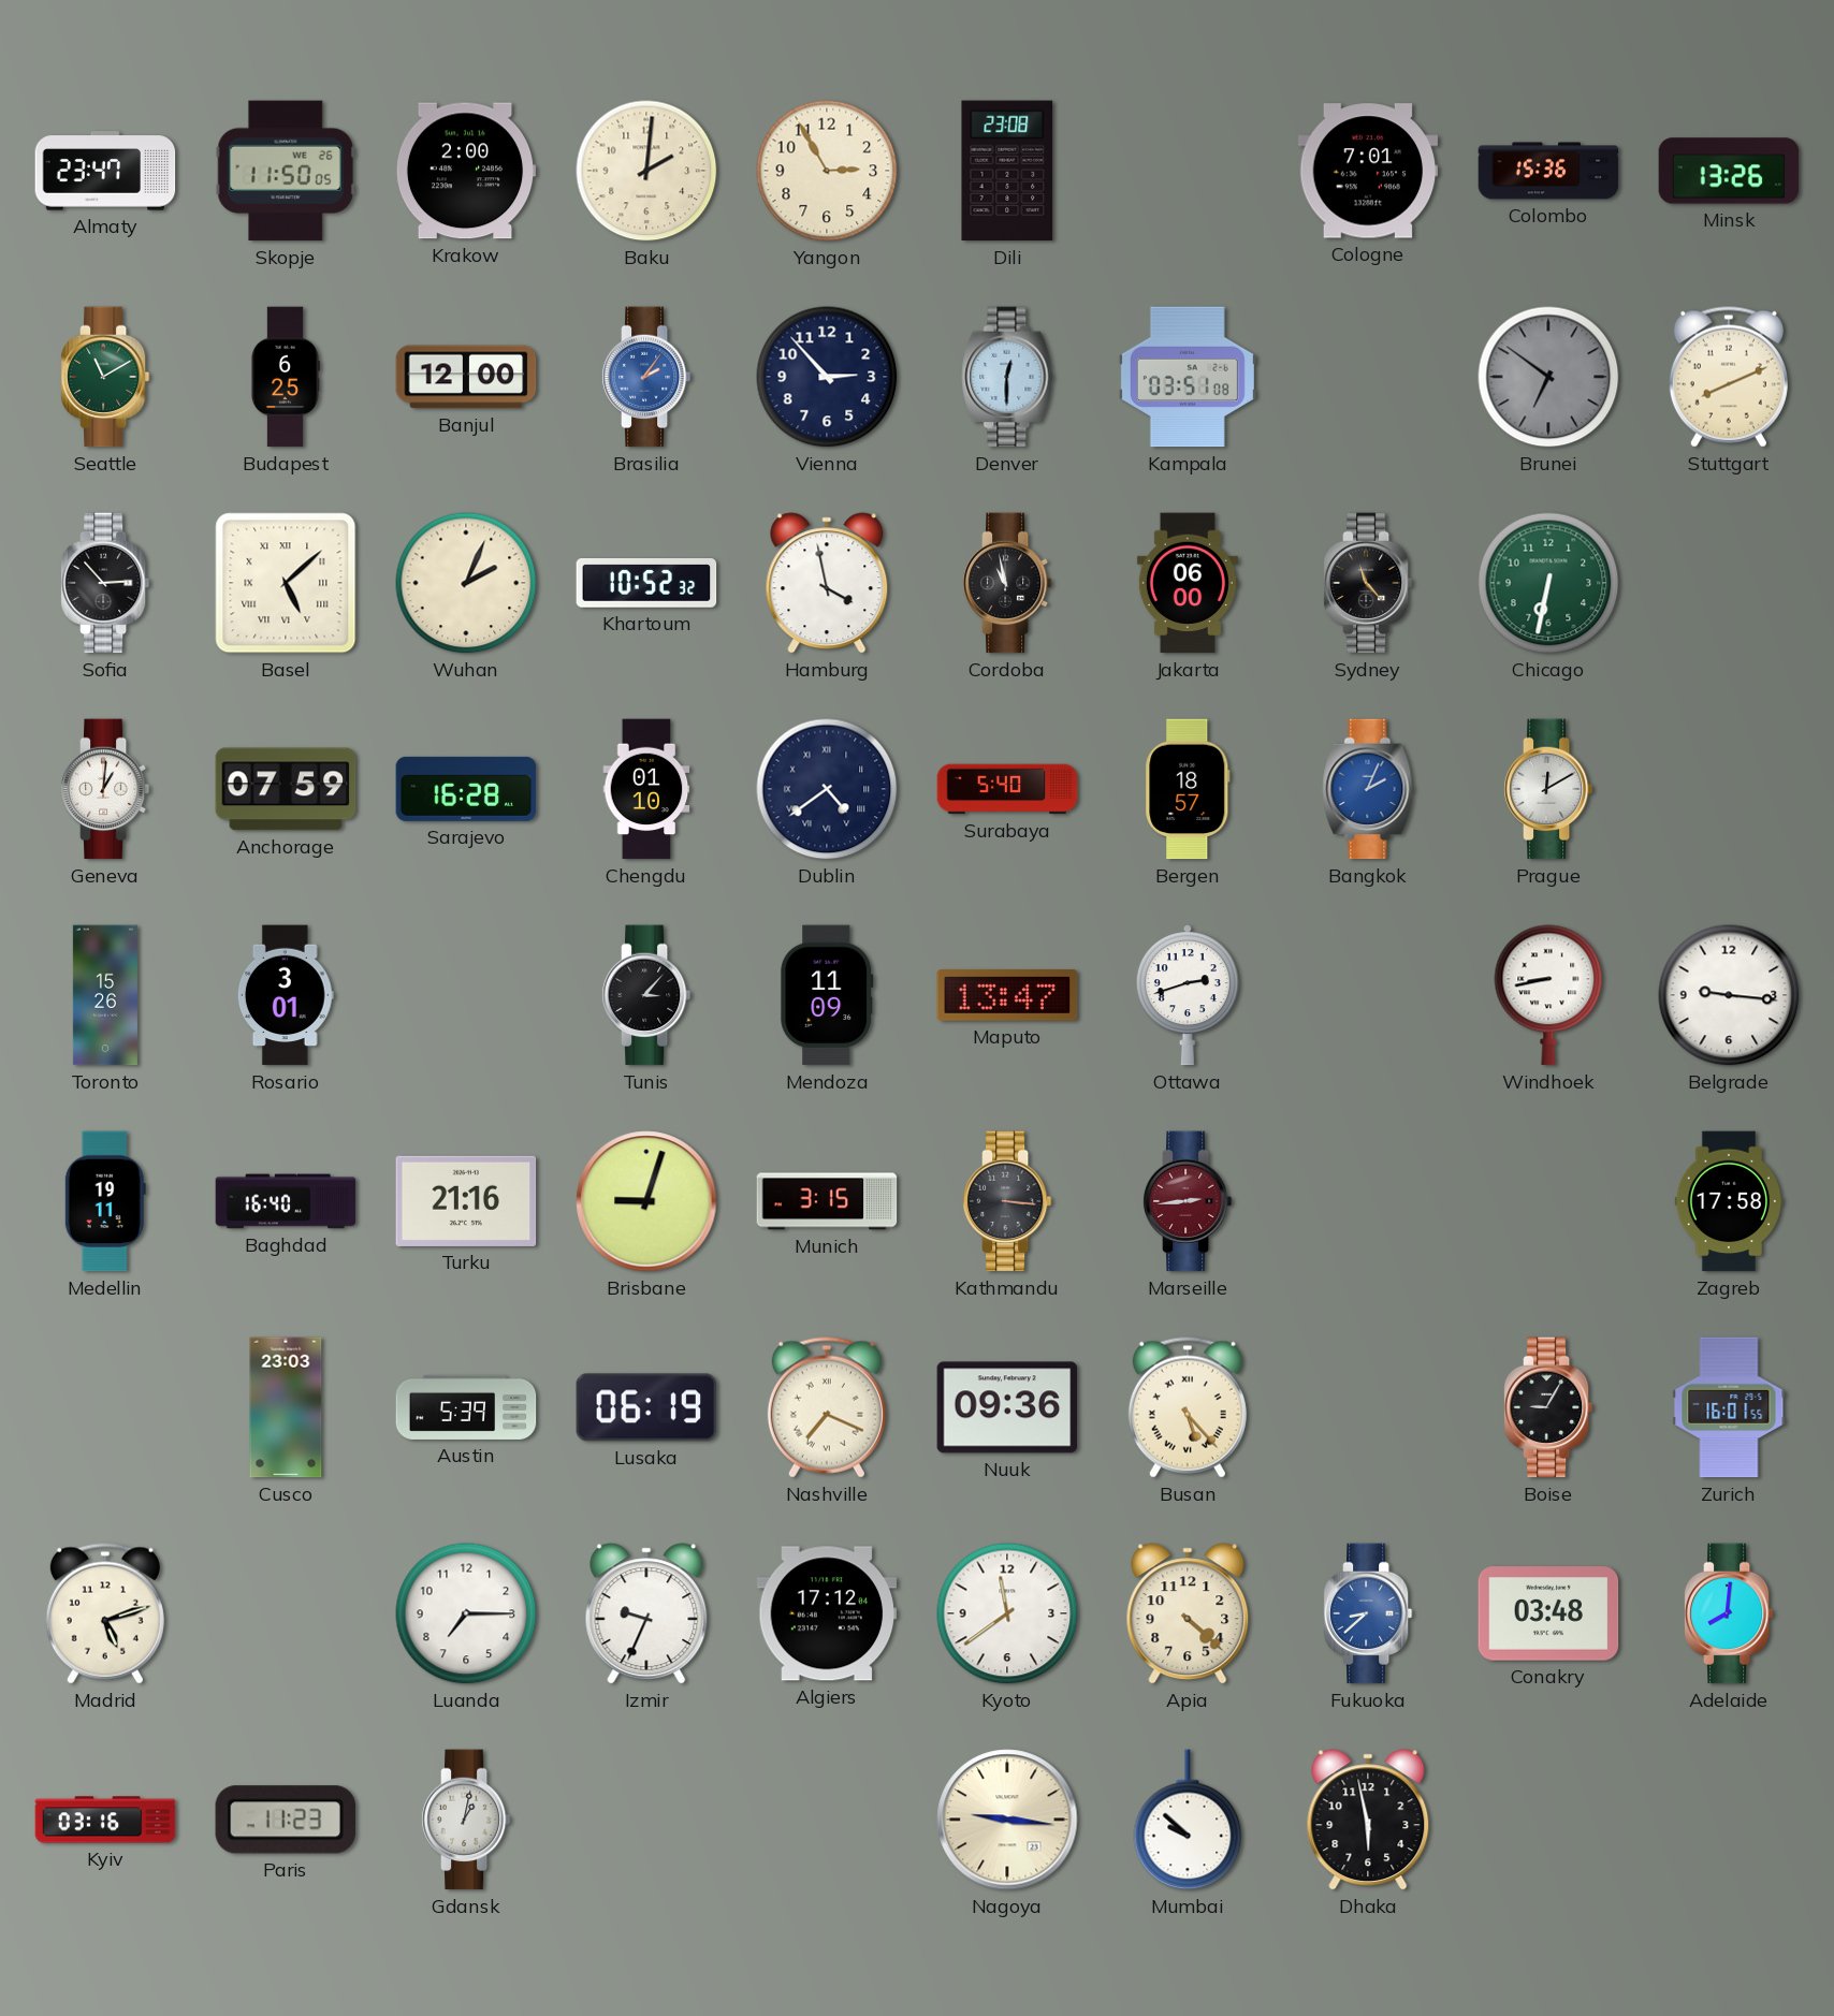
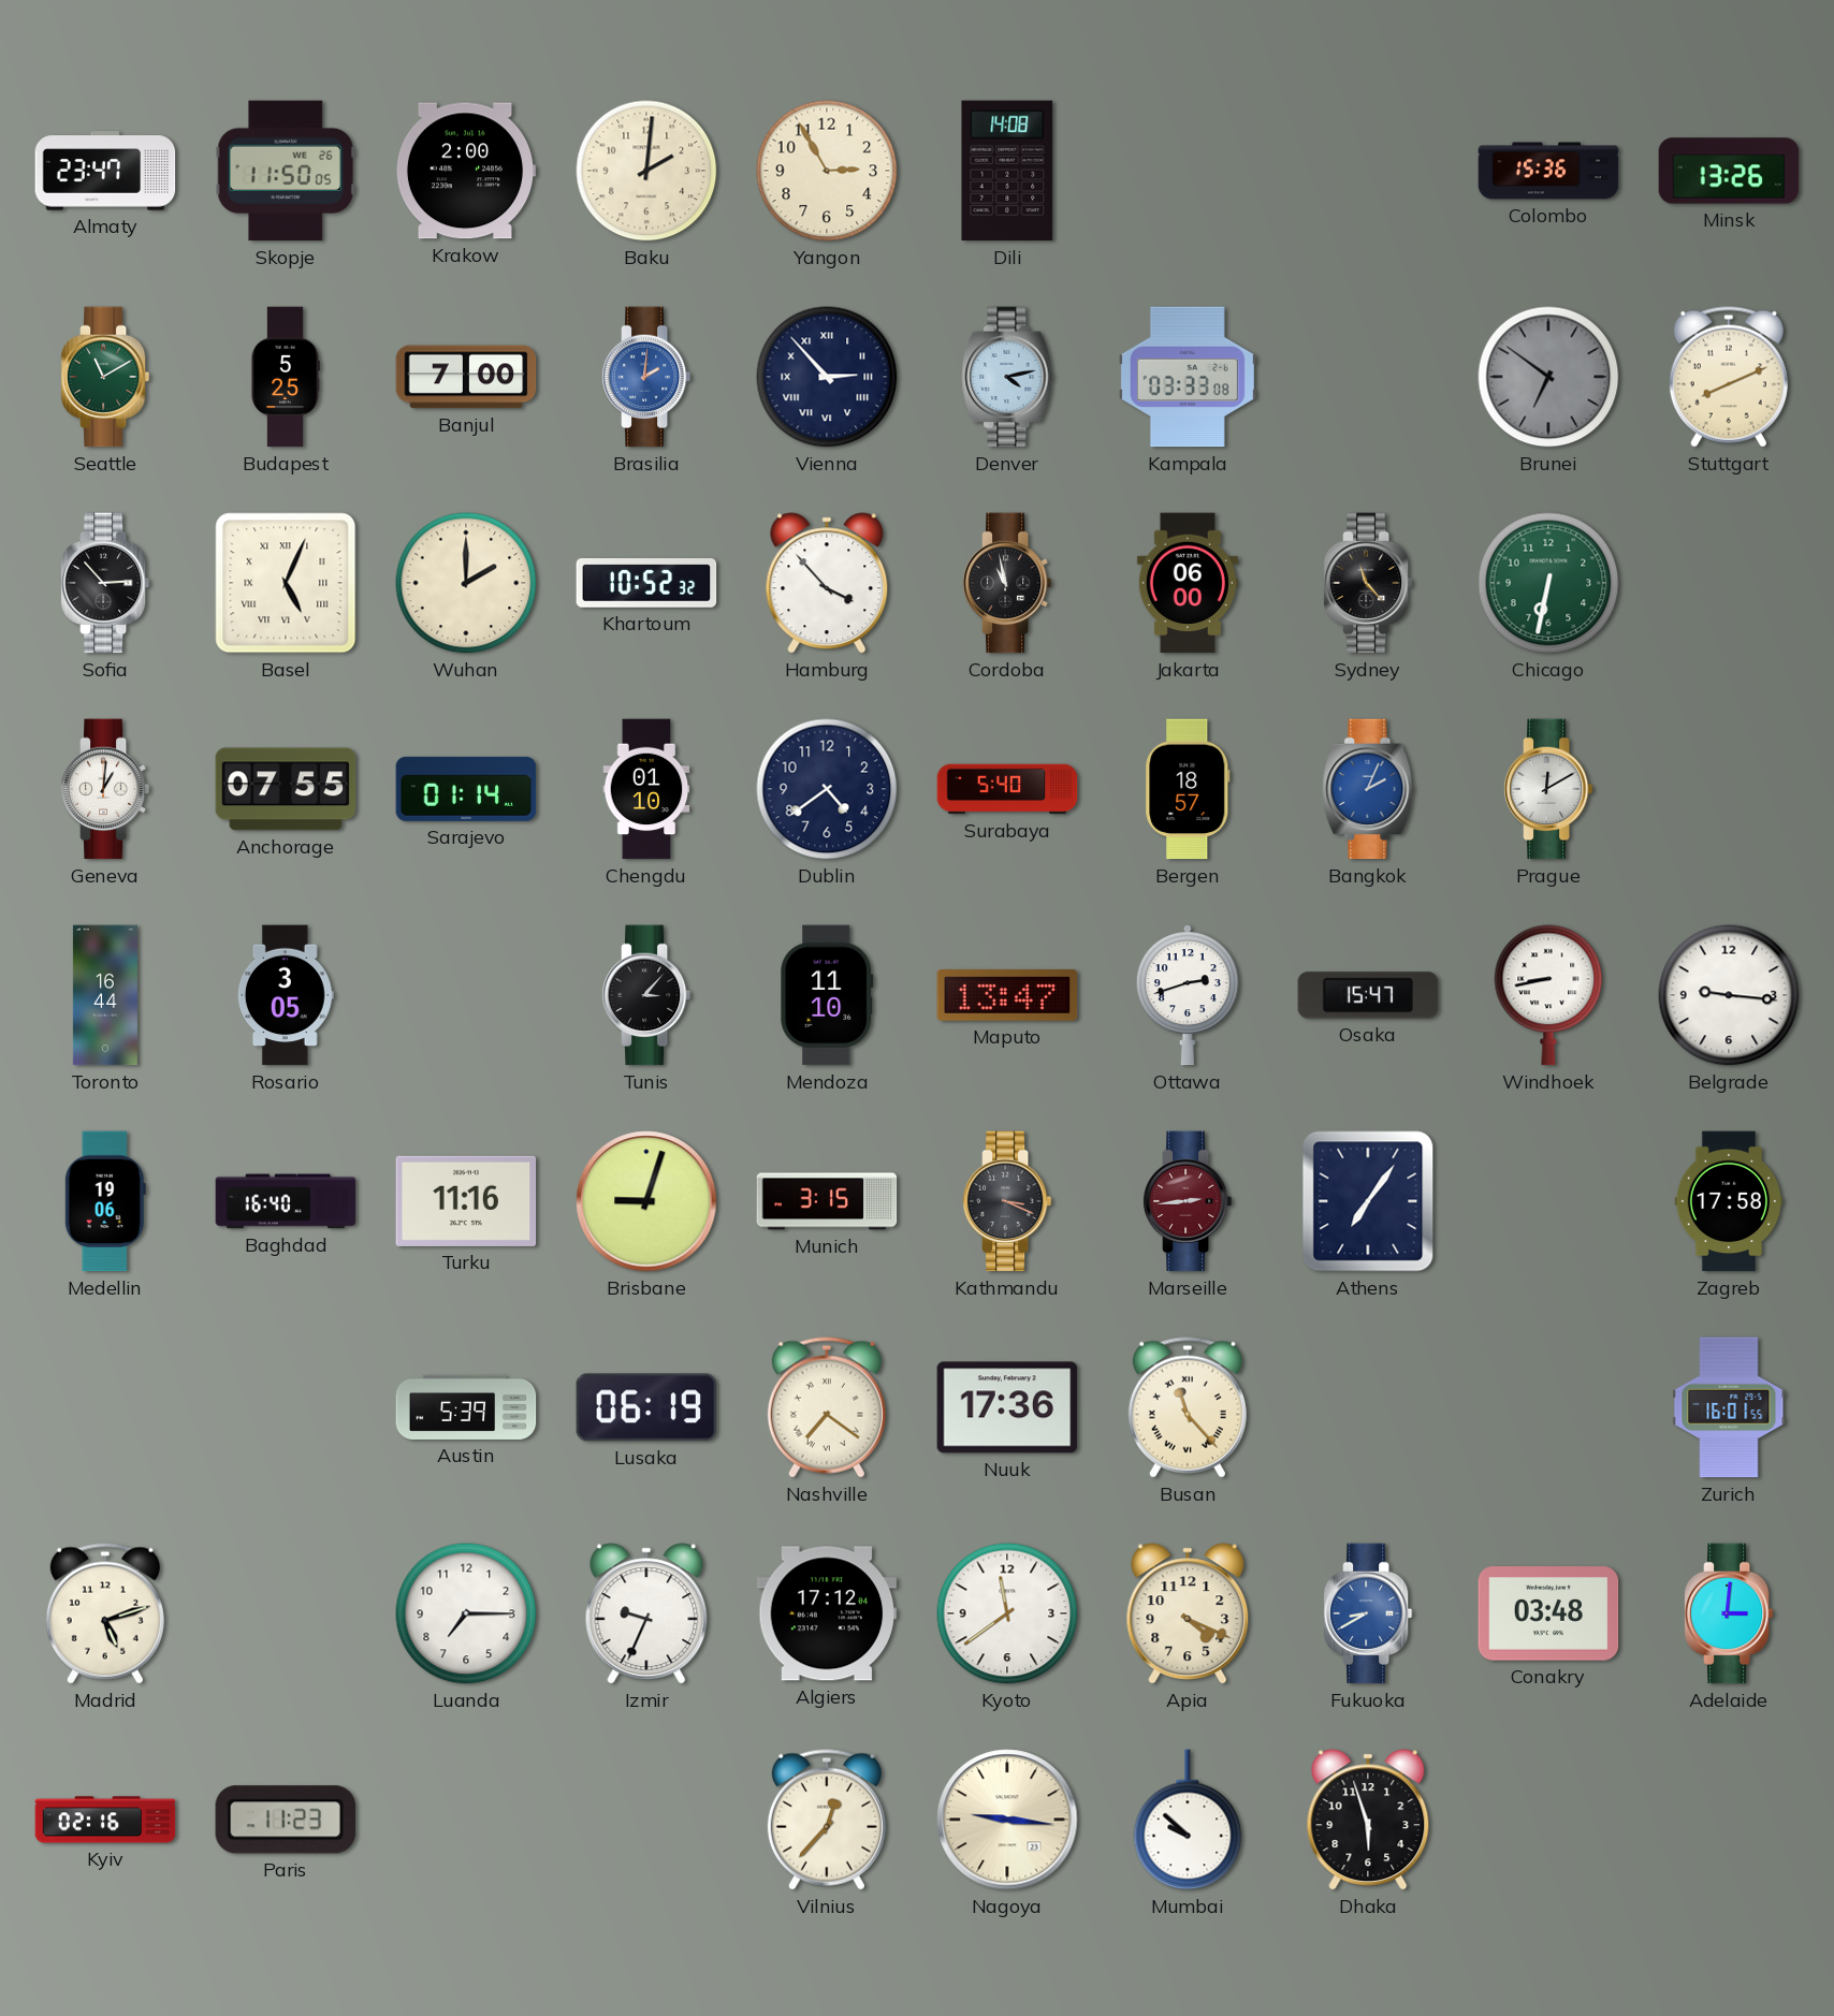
Dili: 23:08 -> 14:08
Cologne: 7:01 -> none
Budapest: 6:25 -> 5:25
Banjul: 12:00 -> 7:00
Brasilia: 2:06 -> 2:01
Vienna numerals: Arabic -> Roman
Denver: 12:30 -> 4:13
Kampala: 03:51 -> 03:33
Basel: 5:08 -> 5:04
Wuhan: 2:04 -> 2:00
Hamburg: 3:58 -> 3:53
Anchorage: 07:59 -> 07:55
Sarajevo: 16:28 -> 01:14
Dublin numerals: Roman -> Arabic
Toronto: 15:26 -> 16:44
Rosario: 3:01 -> 3:05
Mendoza: 11:09 -> 11:10
Osaka: none -> 15:47
Medellin: 19:11 -> 19:06
Turku: 21:16 -> 11:16
Kathmandu: 3:16 -> 3:19
Athens: none -> 7:06
Cusco: 23:03 -> none
Nashville: 7:19 -> 7:21
Nuuk: 09:36 -> 17:36
Busan: 5:23 -> 11:23
Boise: 9:05 -> none
Apia: 4:22 -> 4:19
Fukuoka: 8:38 -> 8:40
Adelaide: 8:01 -> 3:01
Kyiv: 03:16 -> 02:16
Gdansk: 1:02 -> none
Vilnius: none -> 12:37
Dhaka: 5:58 -> 5:57
